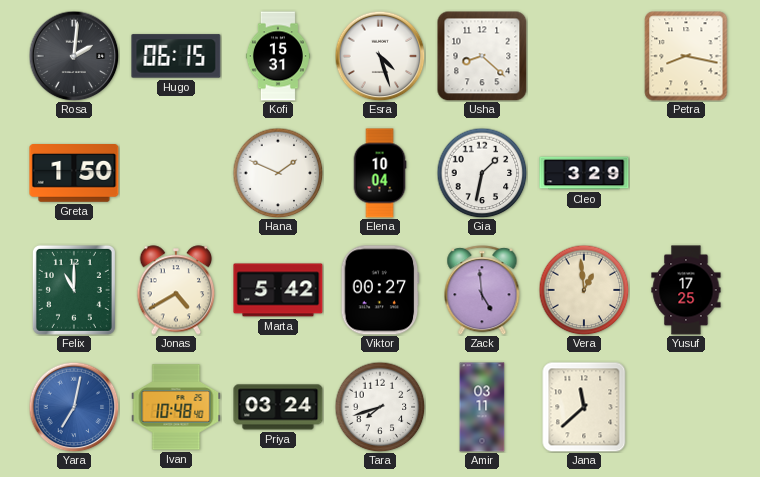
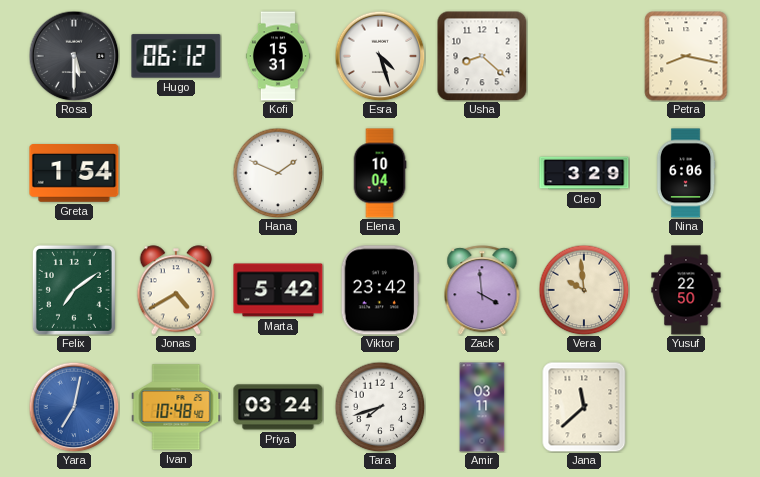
Rosa: 2:01 -> 5:30
Hugo: 06:15 -> 06:12
Greta: 1:50 -> 1:54
Gia: 1:32 -> none
Nina: none -> 6:06
Felix: 11:00 -> 7:09
Viktor: 00:27 -> 23:42
Zack: 4:59 -> 3:59
Vera: 12:59 -> 9:59
Yusuf: 17:25 -> 22:50
